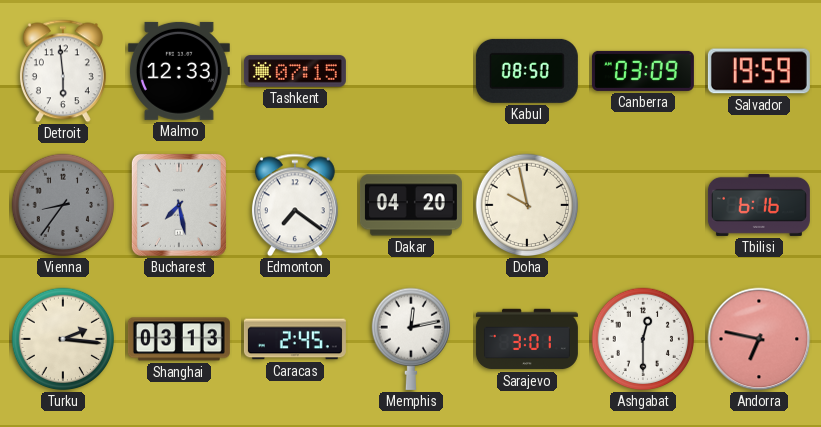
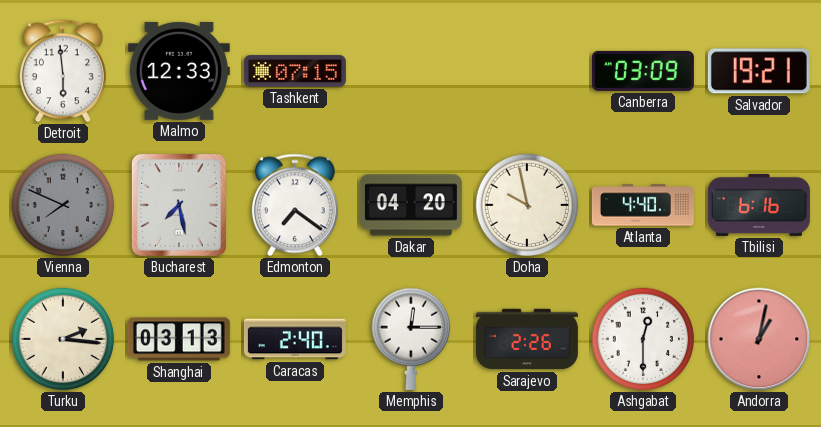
Kabul: 08:50 -> none
Salvador: 19:59 -> 19:21
Vienna: 8:36 -> 7:49
Atlanta: none -> 4:40
Caracas: 2:45 -> 2:40
Memphis: 12:13 -> 12:15
Sarajevo: 3:01 -> 2:26
Andorra: 6:47 -> 1:02
